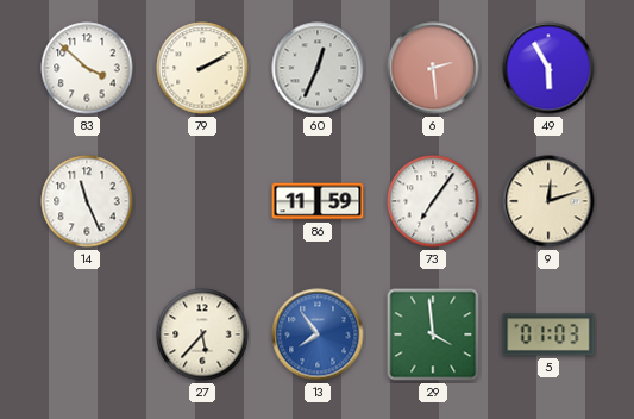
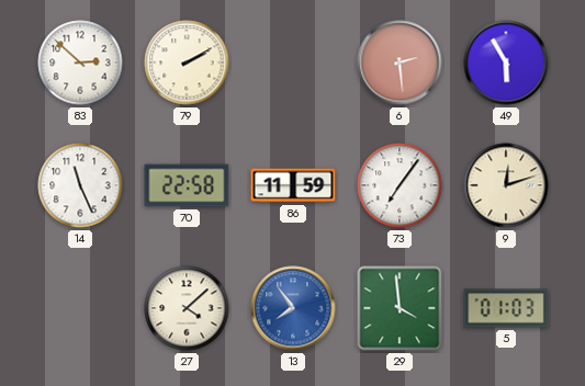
83: 3:52 -> 2:52
60: 12:34 -> none
70: none -> 22:58
27: 5:37 -> 4:08
